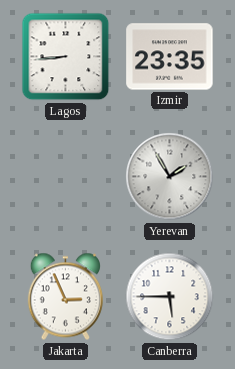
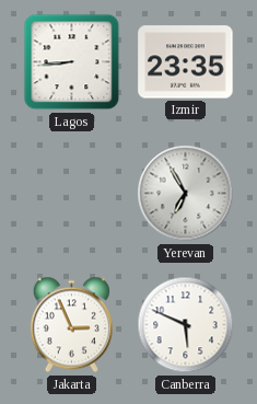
Yerevan: 1:55 -> 6:55
Canberra: 5:45 -> 5:49
